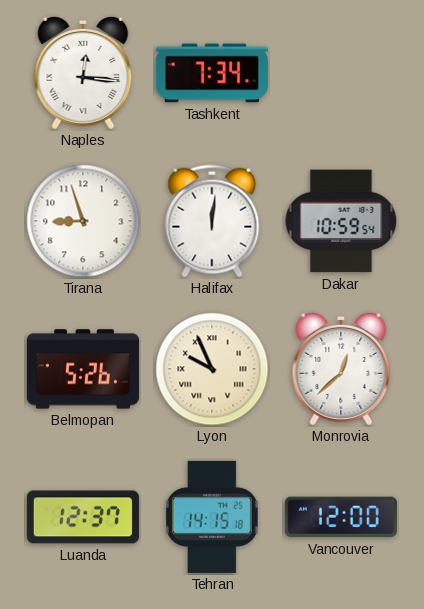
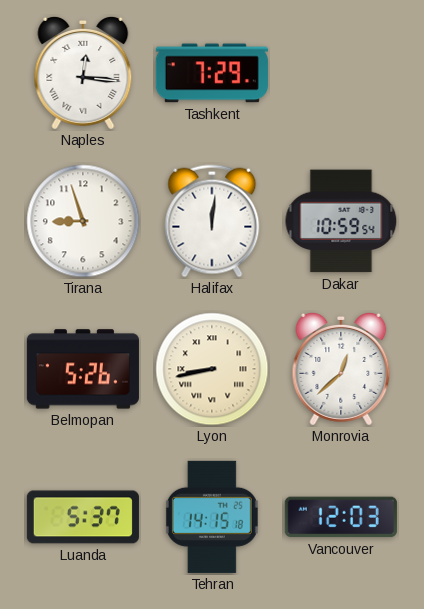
Tashkent: 7:34 -> 7:29
Lyon: 9:56 -> 8:43
Luanda: 12:37 -> 5:37
Vancouver: 12:00 -> 12:03
